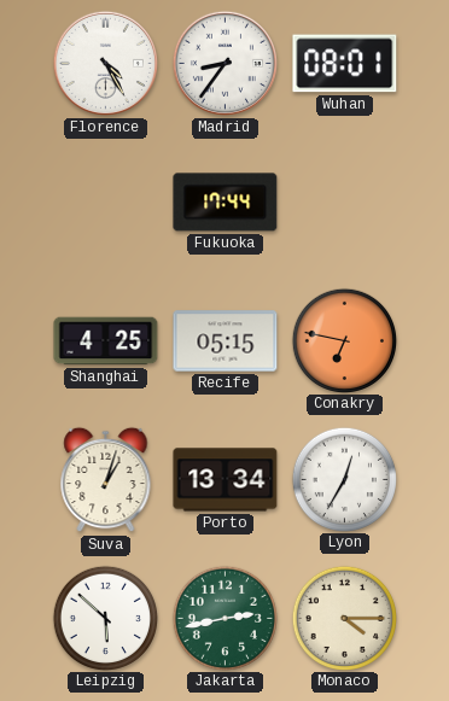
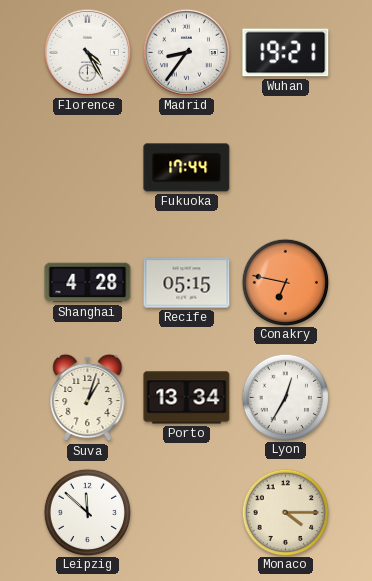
Wuhan: 08:01 -> 19:21
Shanghai: 4:25 -> 4:28
Leipzig: 5:52 -> 11:52
Jakarta: 2:43 -> none
